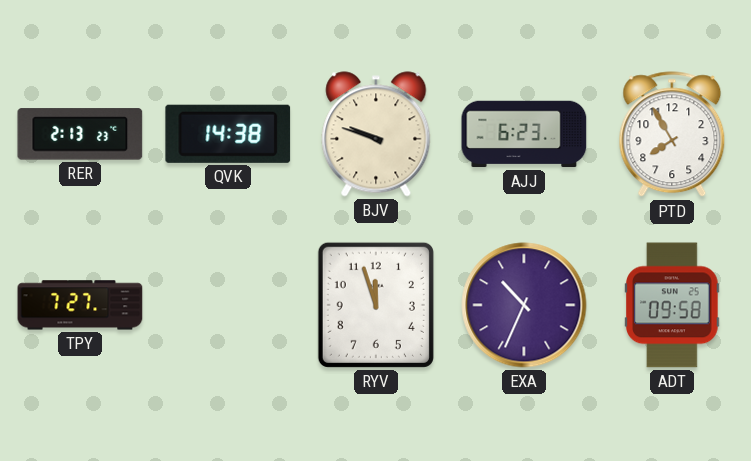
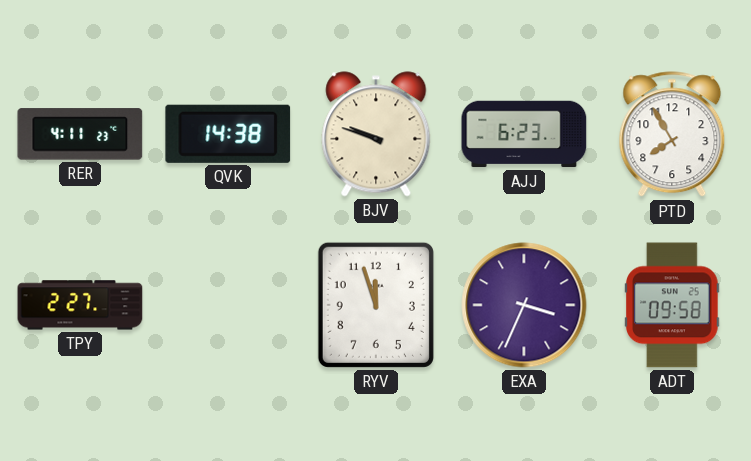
RER: 2:13 -> 4:11
TPY: 7:27 -> 2:27
EXA: 10:34 -> 3:34
